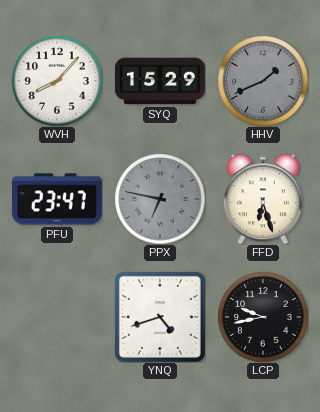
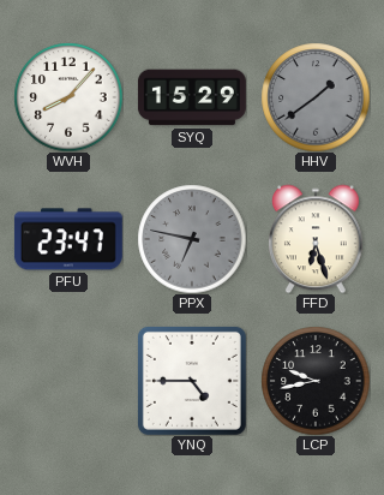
HHV: 1:41 -> 1:39
YNQ: 4:42 -> 4:45
